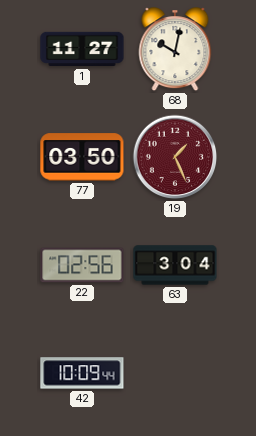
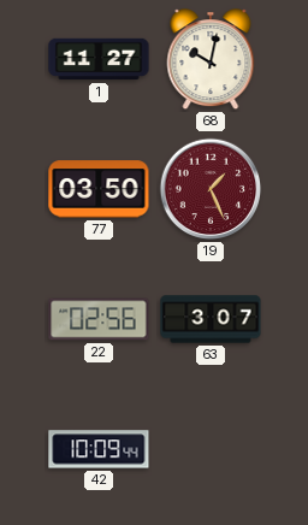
63: 3:04 -> 3:07
